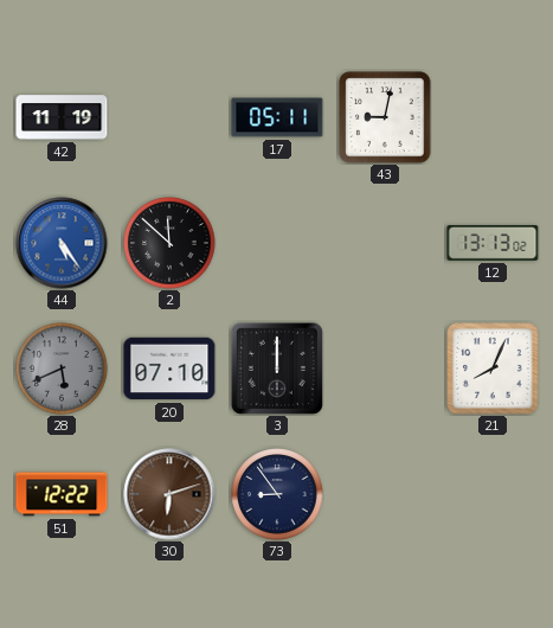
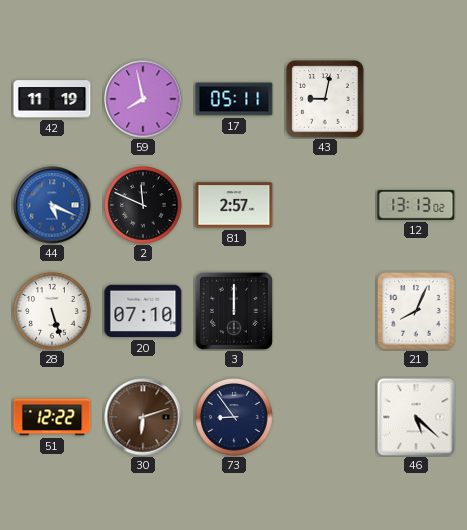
59: none -> 7:58
44: 5:24 -> 5:19
2: 11:52 -> 11:49
81: none -> 2:57
28: 5:41 -> 5:27
28 dial: grey -> white
46: none -> 5:22
